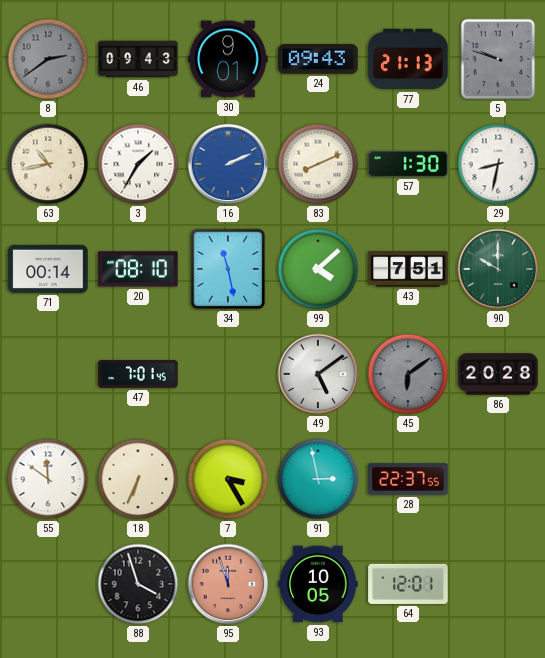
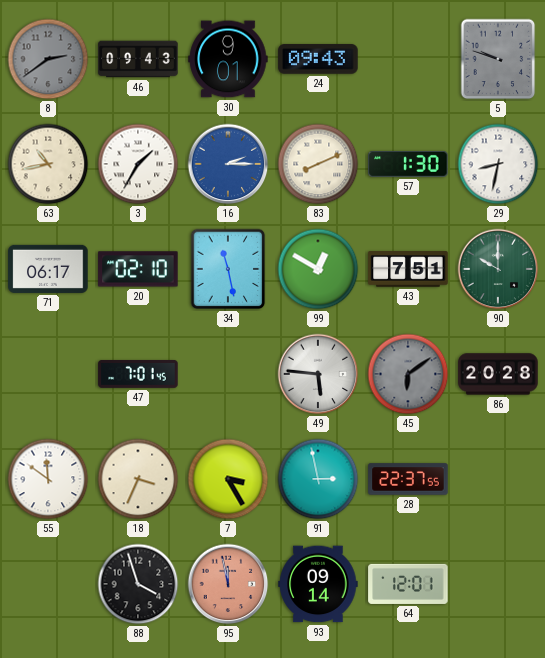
77: 21:13 -> none
16: 2:11 -> 2:15
71: 00:14 -> 06:17
20: 08:10 -> 02:10
99: 4:08 -> 12:50
49: 5:09 -> 5:46
18: 6:34 -> 3:34
95: 11:57 -> 11:58
93: 10:05 -> 09:14
